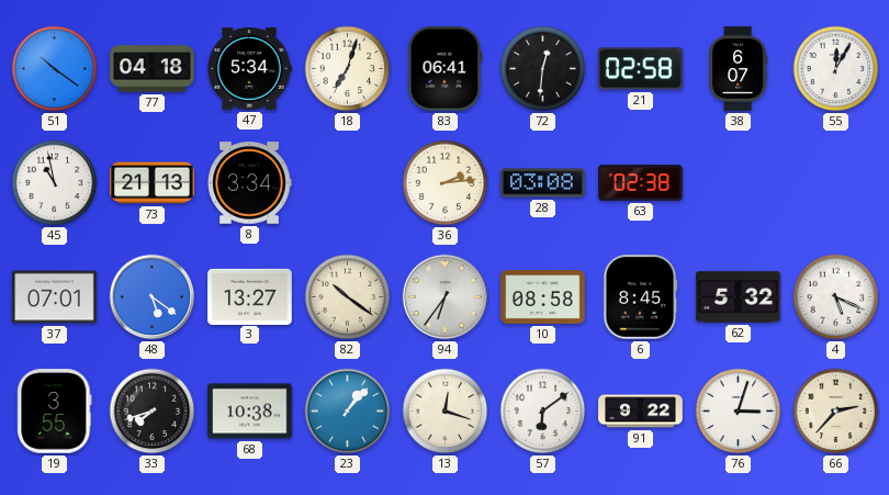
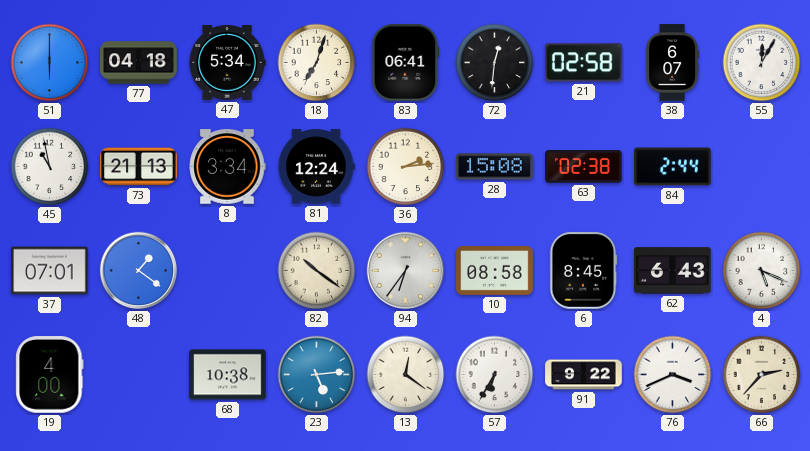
51: 10:21 -> 6:00
81: none -> 12:24
28: 03:08 -> 15:08
84: none -> 2:44
48: 5:21 -> 1:21
3: 13:27 -> none
62: 5:32 -> 6:43
19: 3:55 -> 4:00
33: 7:42 -> none
23: 1:07 -> 5:14
13: 12:18 -> 12:21
57: 6:09 -> 6:35
76: 3:03 -> 3:41
